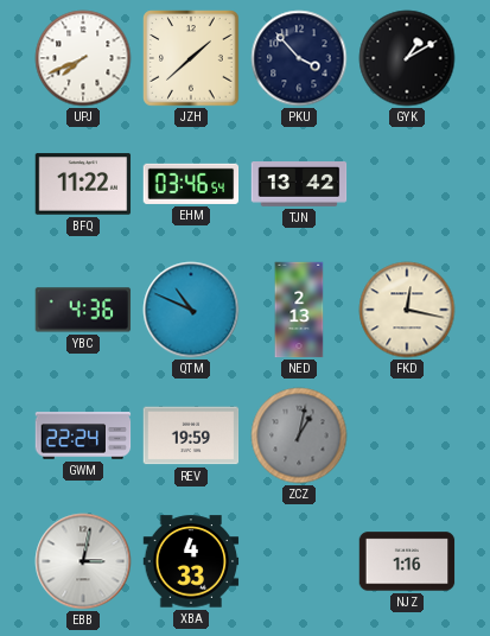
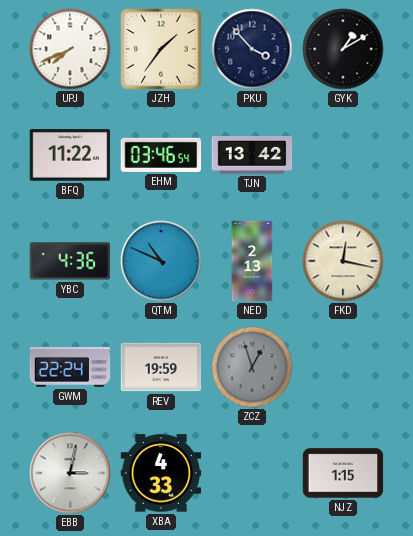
JZH: 1:38 -> 1:36
ZCZ: 1:02 -> 12:57
NJZ: 1:16 -> 1:15
